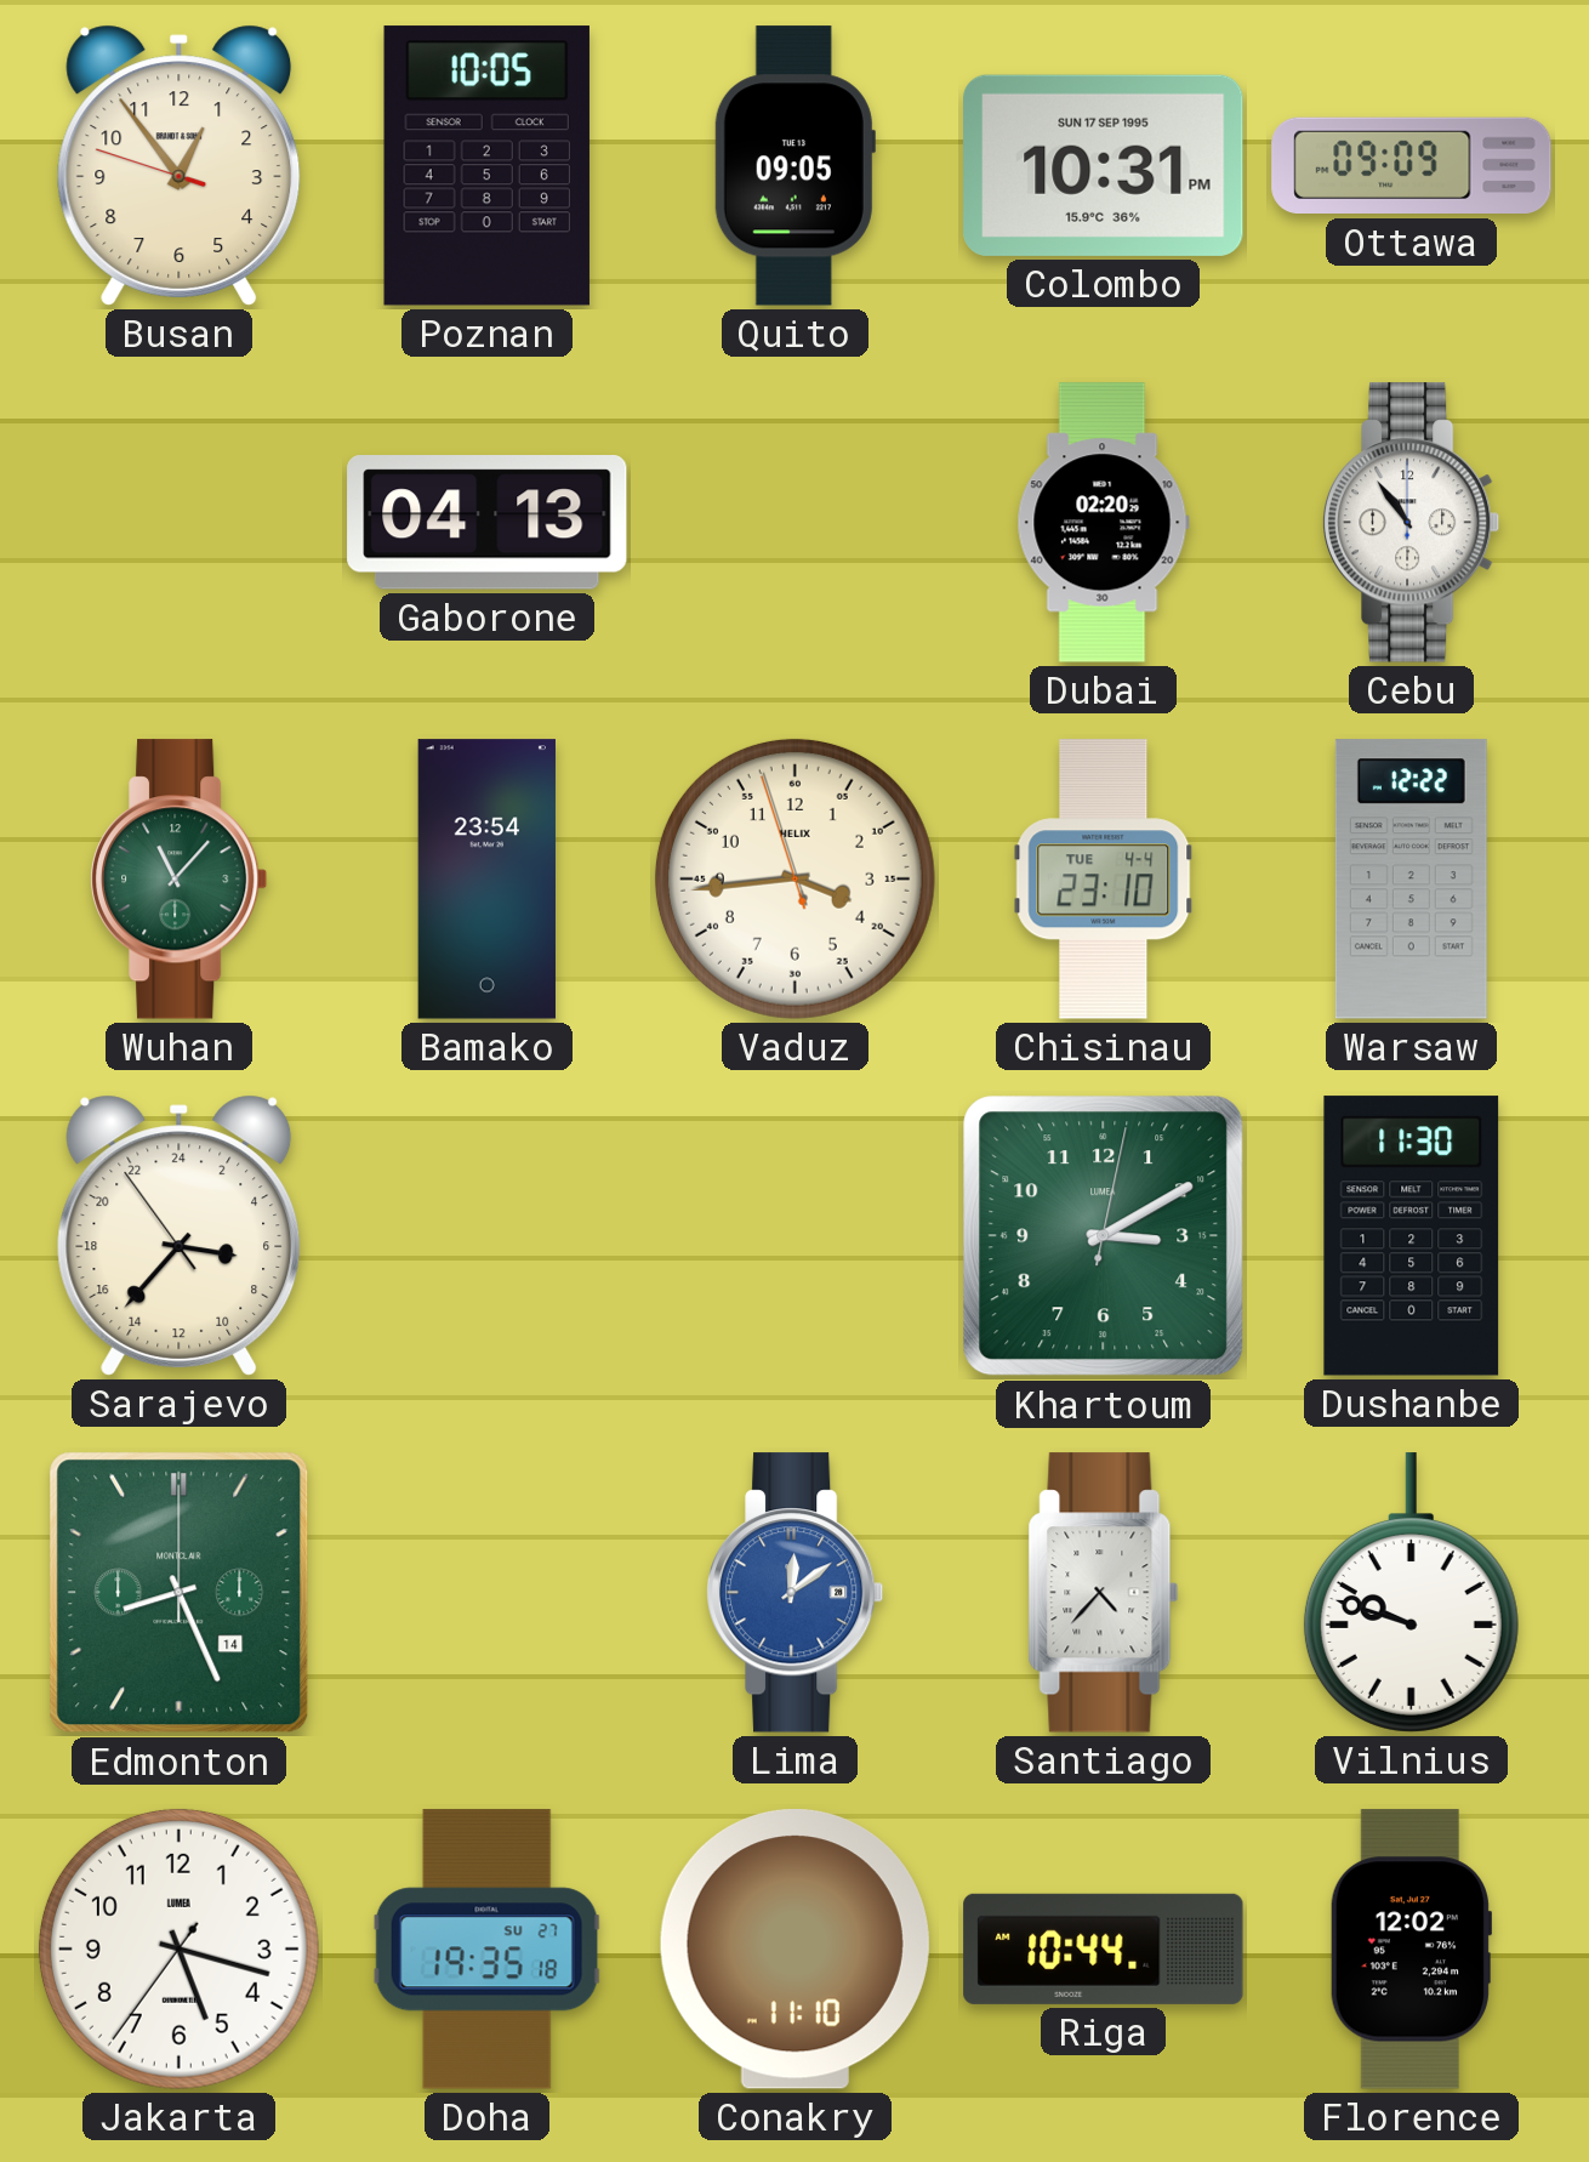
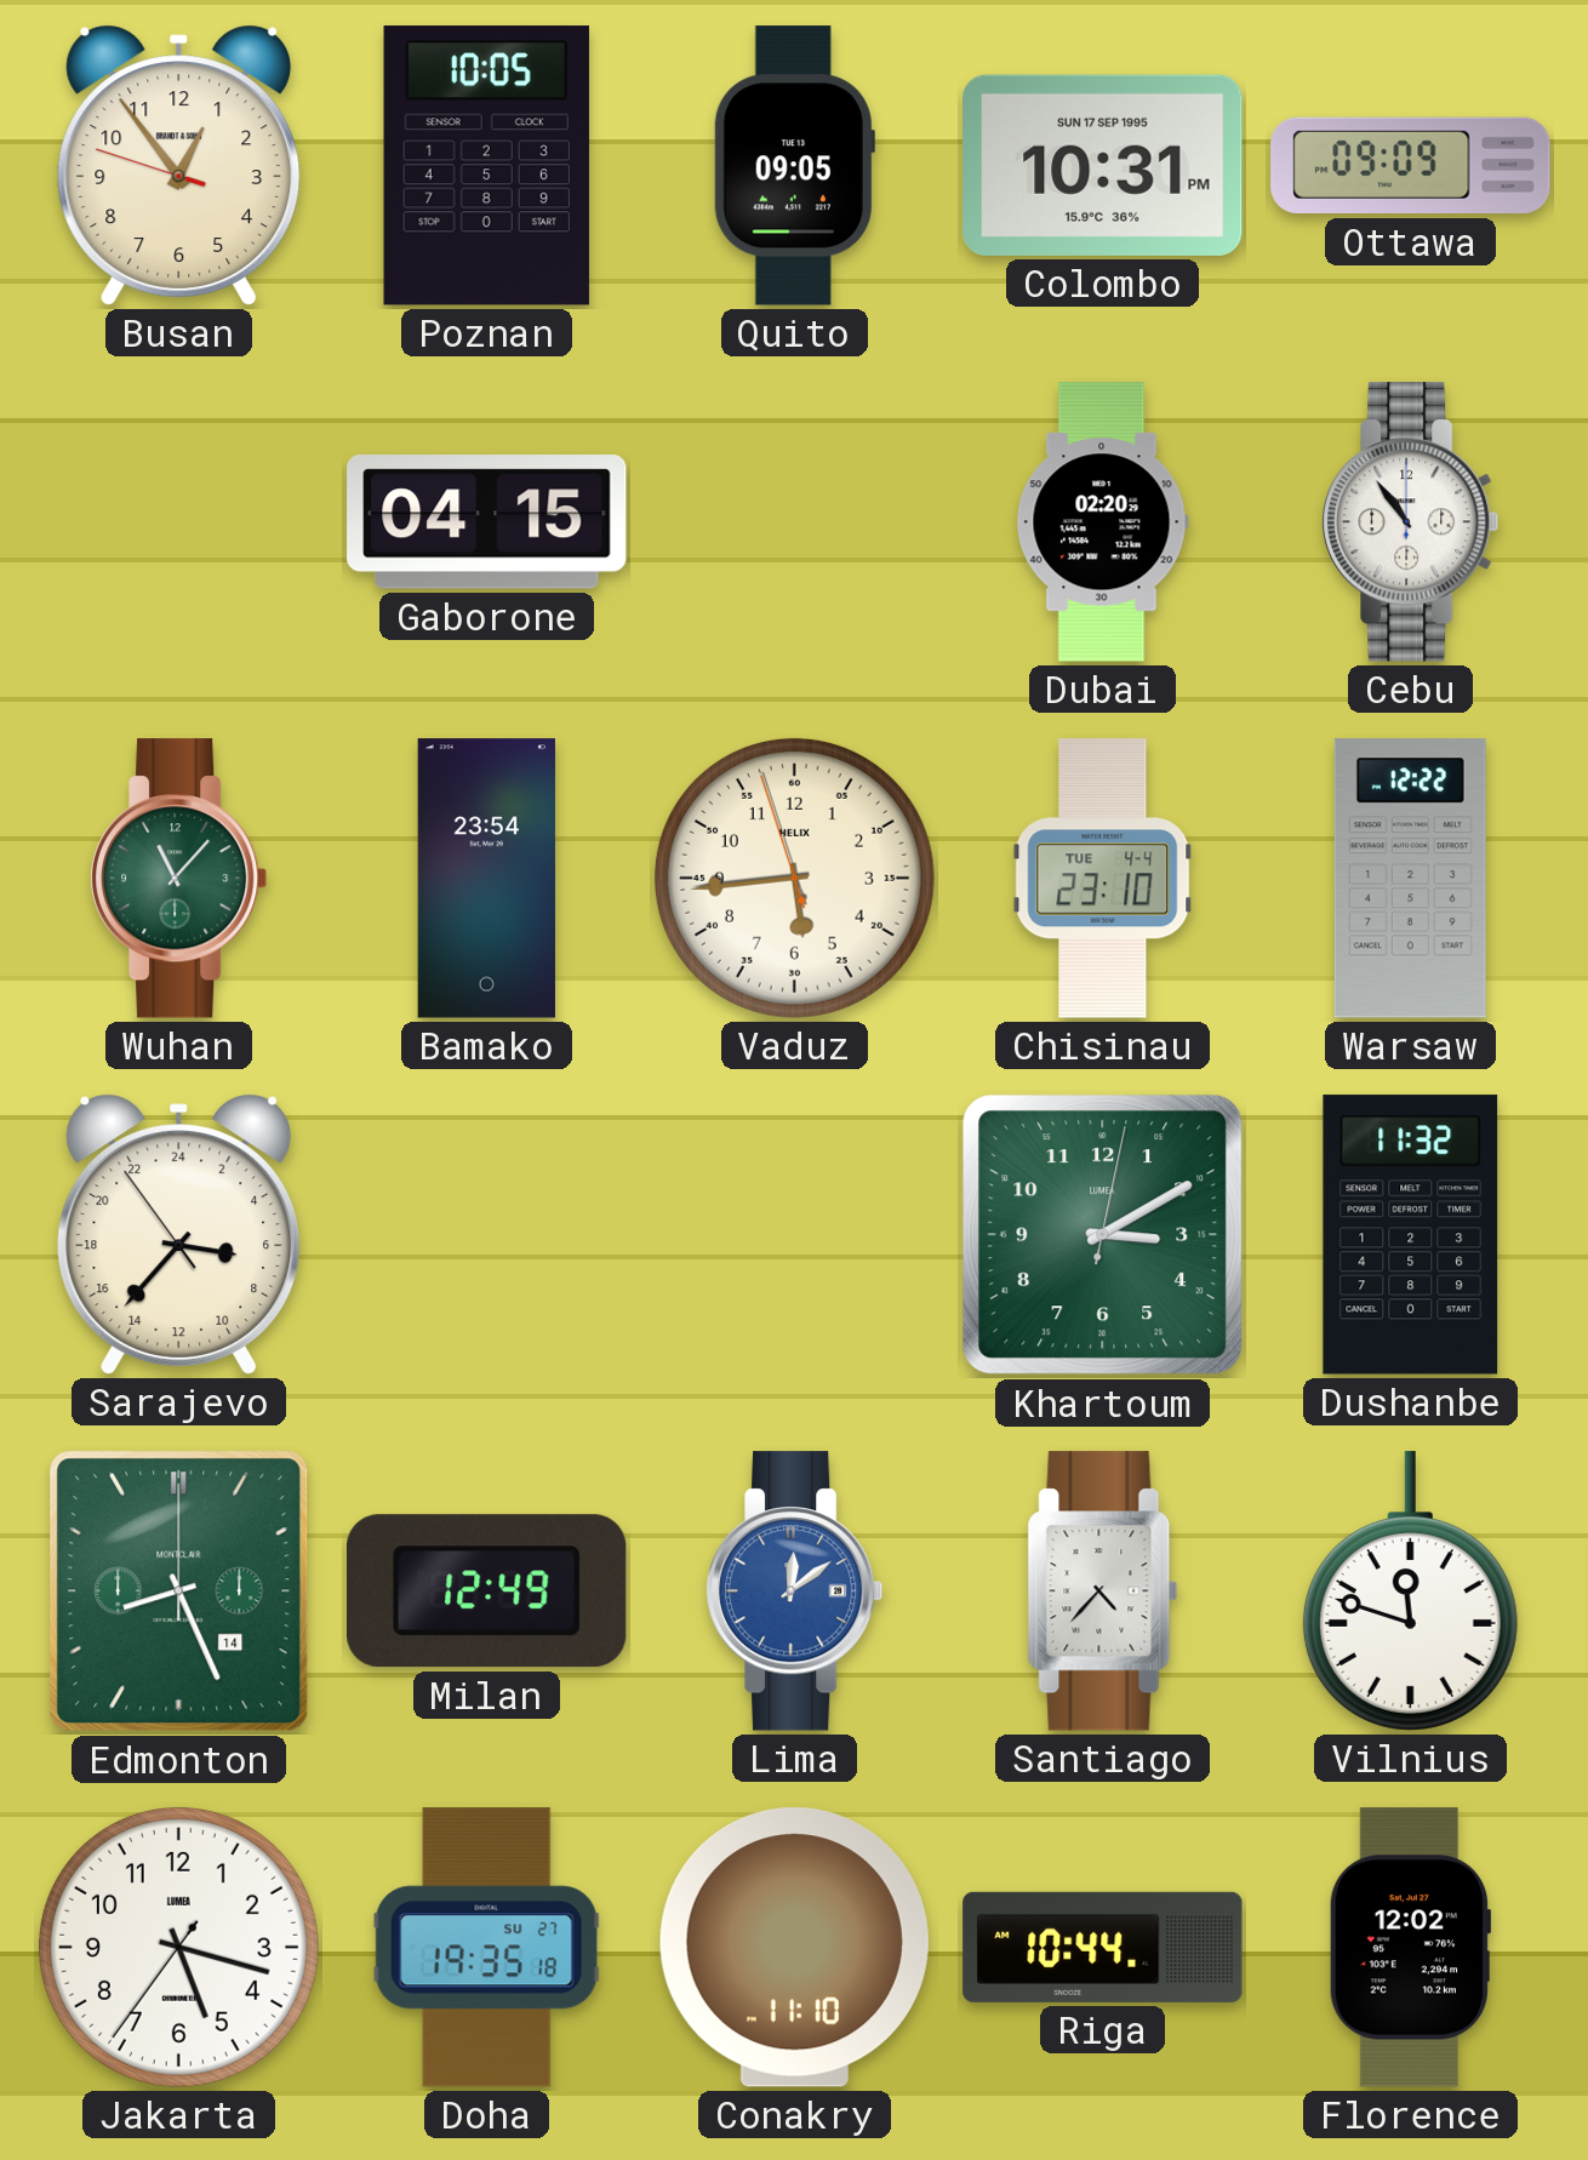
Gaborone: 04:13 -> 04:15
Vaduz: 3:43 -> 5:43
Dushanbe: 11:30 -> 11:32
Milan: none -> 12:49
Vilnius: 9:48 -> 11:48
